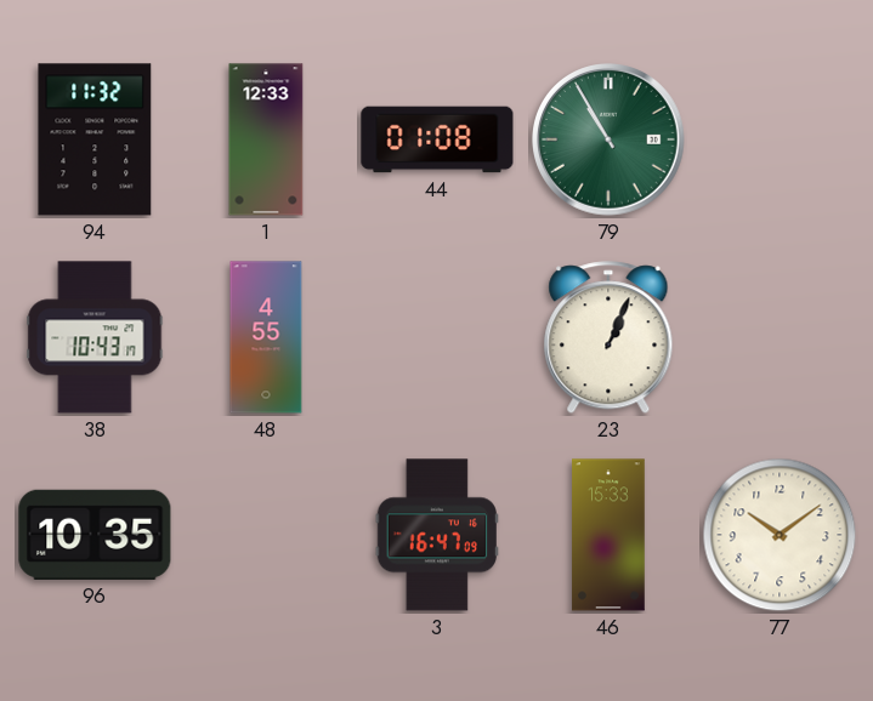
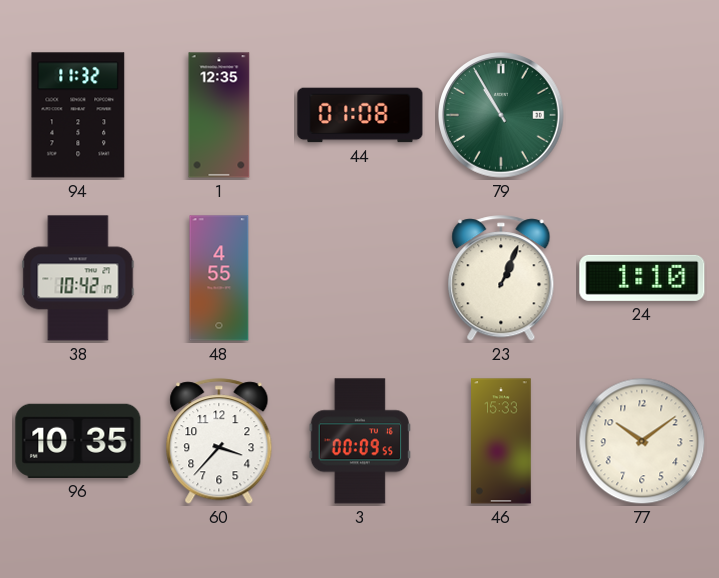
1: 12:33 -> 12:35
38: 10:43 -> 10:42
24: none -> 1:10
60: none -> 3:37
3: 16:47 -> 00:09
